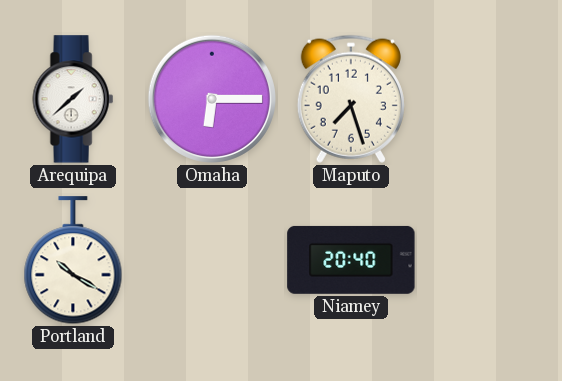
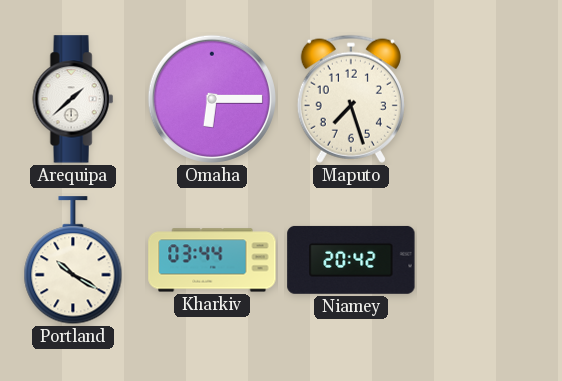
Kharkiv: none -> 03:44
Niamey: 20:40 -> 20:42
